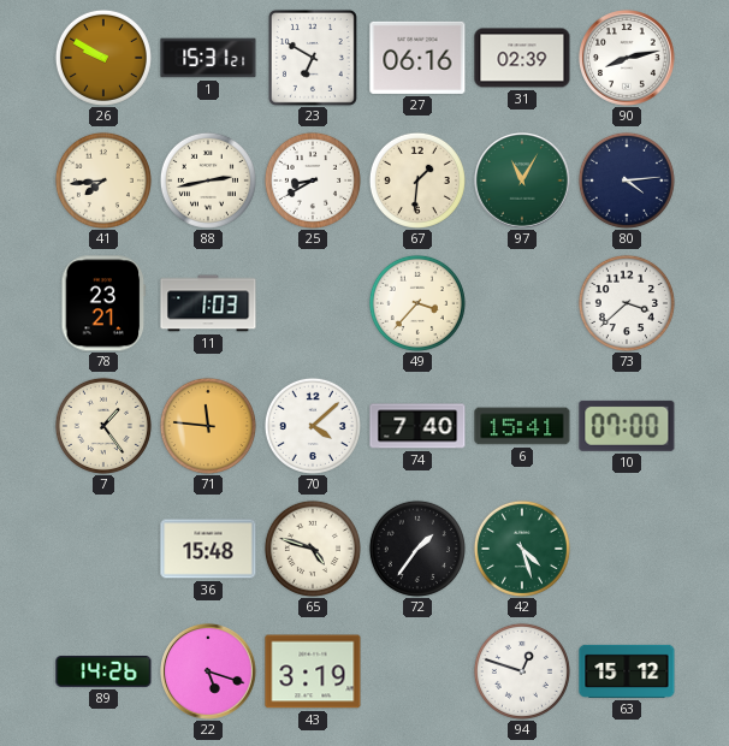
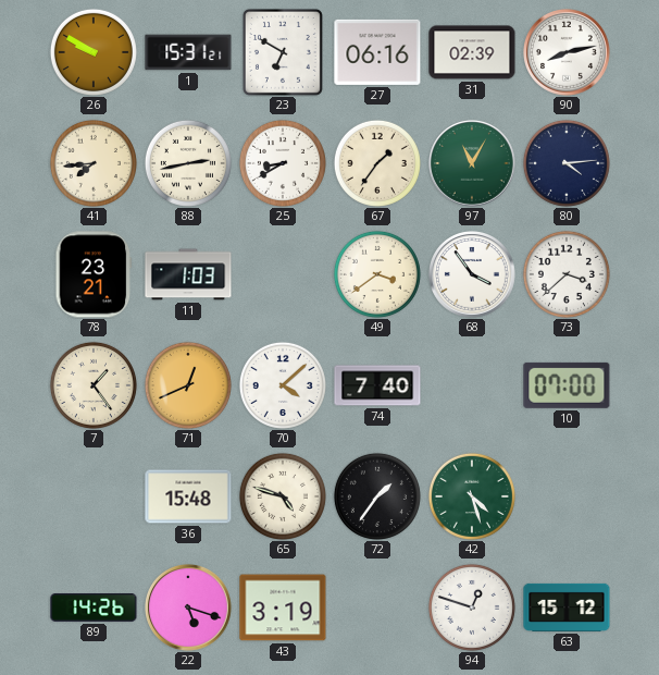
67: 1:31 -> 1:36
49: 3:37 -> 3:39
68: none -> 3:54
71: 11:46 -> 12:41
6: 15:41 -> none
